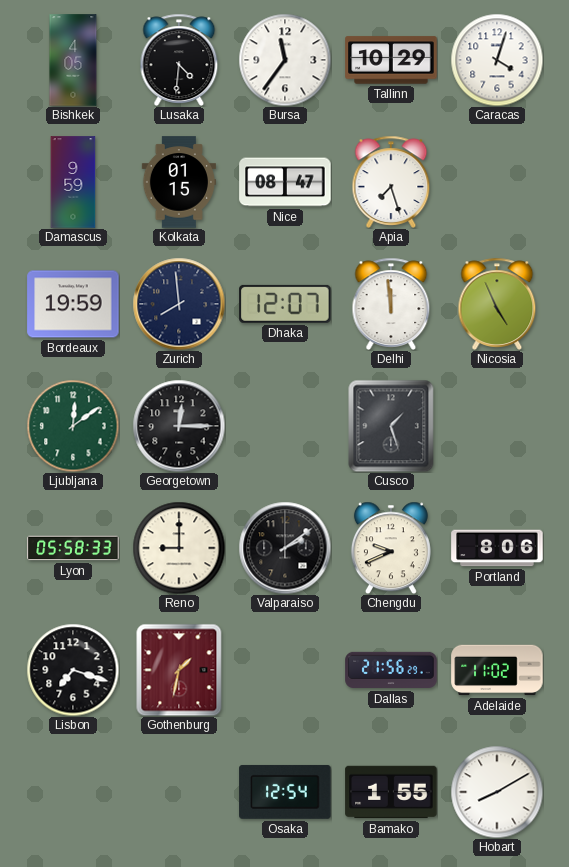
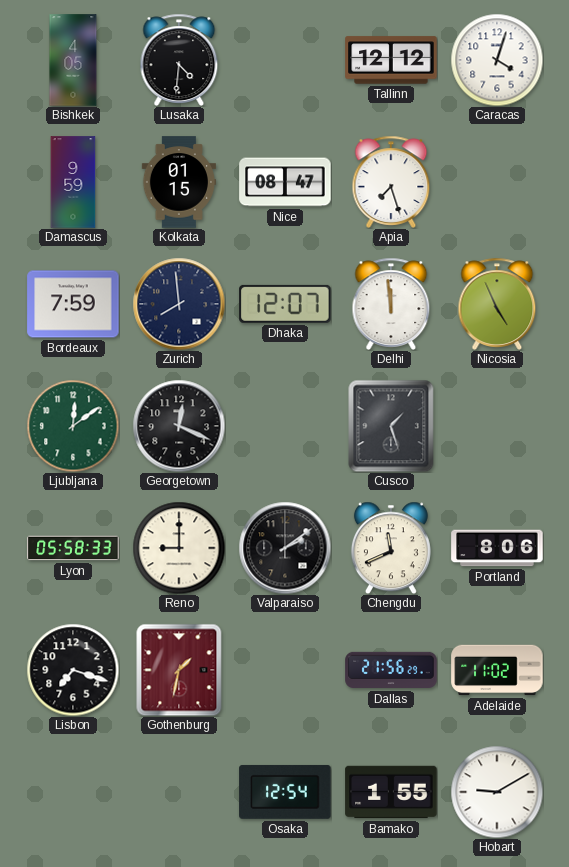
Bursa: 11:36 -> none
Tallinn: 10:29 -> 12:12
Bordeaux: 19:59 -> 7:59
Georgetown: 12:15 -> 12:19
Chengdu: 9:41 -> 11:41
Hobart: 8:10 -> 9:10
